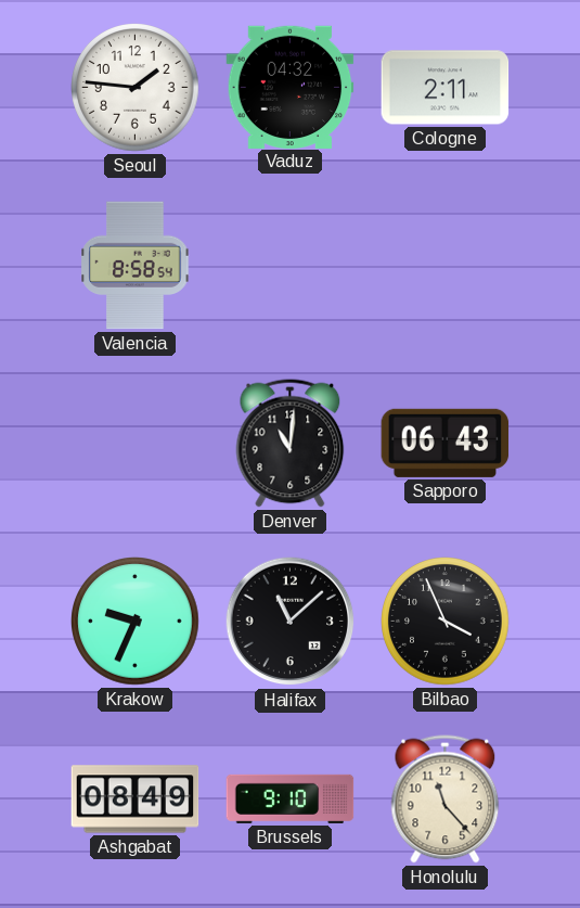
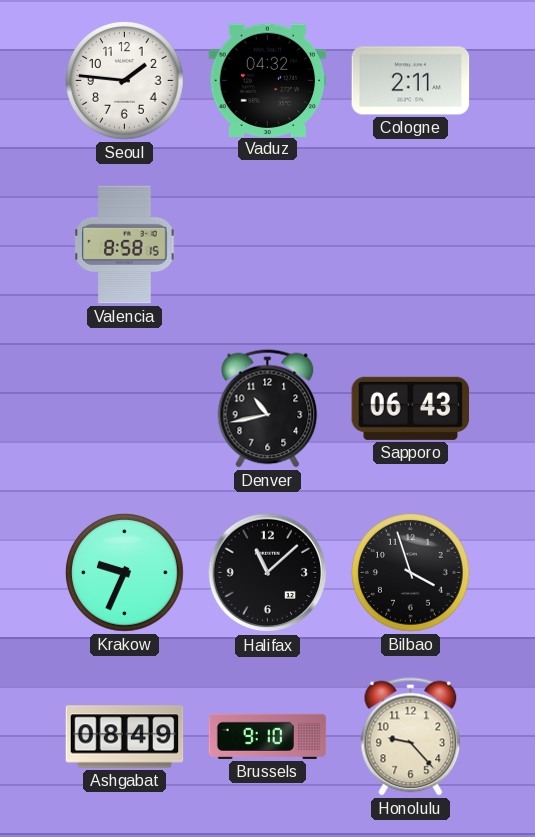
Valencia: 8:58:54 -> 8:58:15
Denver: 11:01 -> 10:43
Bilbao: 3:56 -> 3:57
Honolulu: 11:23 -> 9:23
